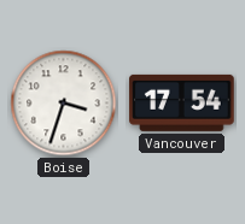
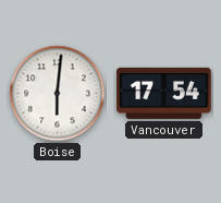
Boise: 3:33 -> 6:01
